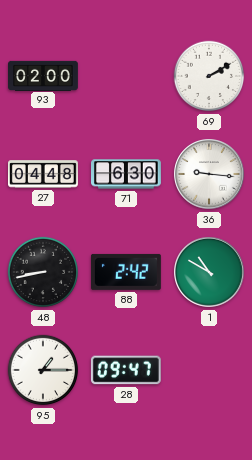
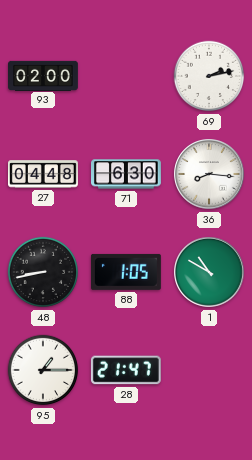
69: 2:10 -> 2:13
36: 9:16 -> 8:16
88: 2:42 -> 1:05
28: 09:47 -> 21:47
